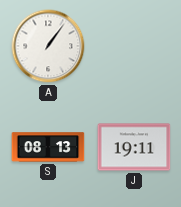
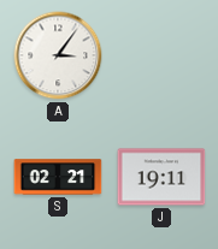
A: 1:06 -> 3:06
S: 08:13 -> 02:21
